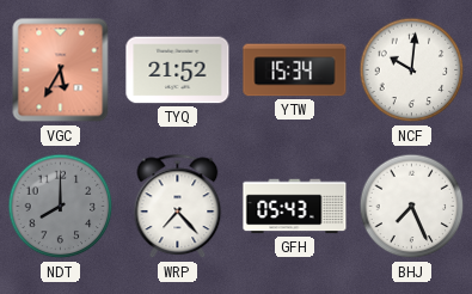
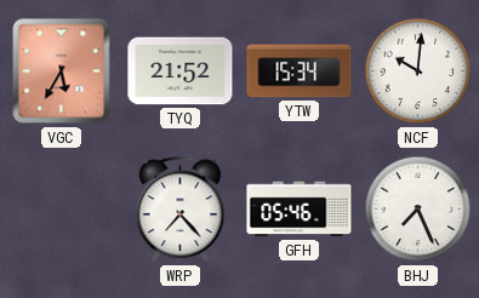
NDT: 8:00 -> none
GFH: 05:43 -> 05:46
